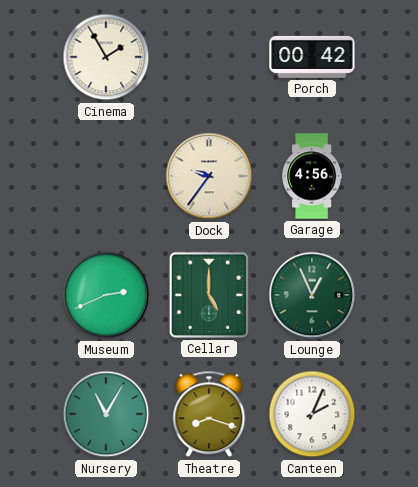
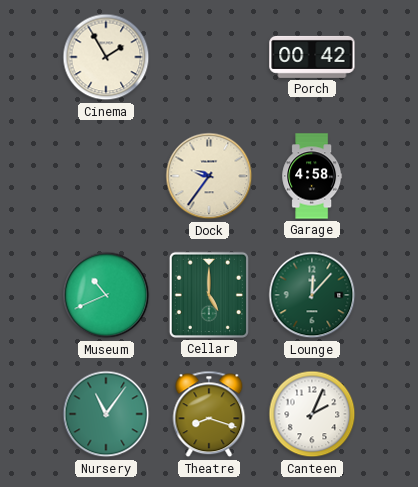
Garage: 4:56 -> 4:58
Museum: 2:41 -> 10:41
Lounge: 12:56 -> 12:07
Nursery: 11:05 -> 11:06
